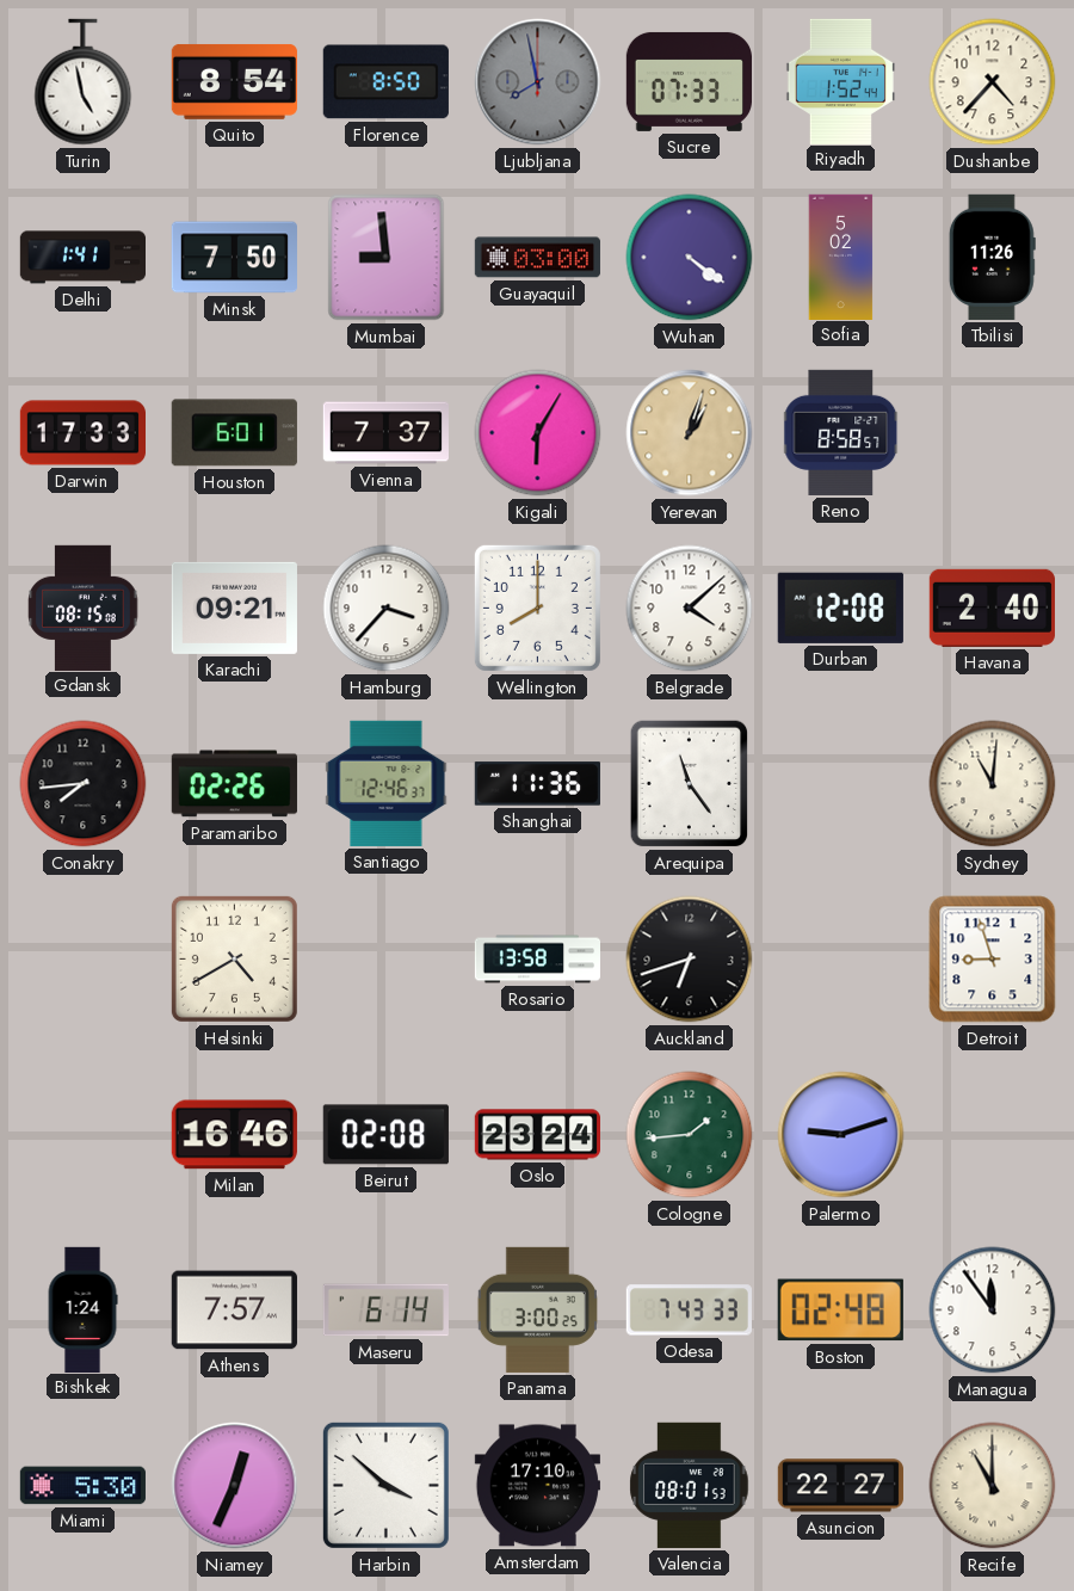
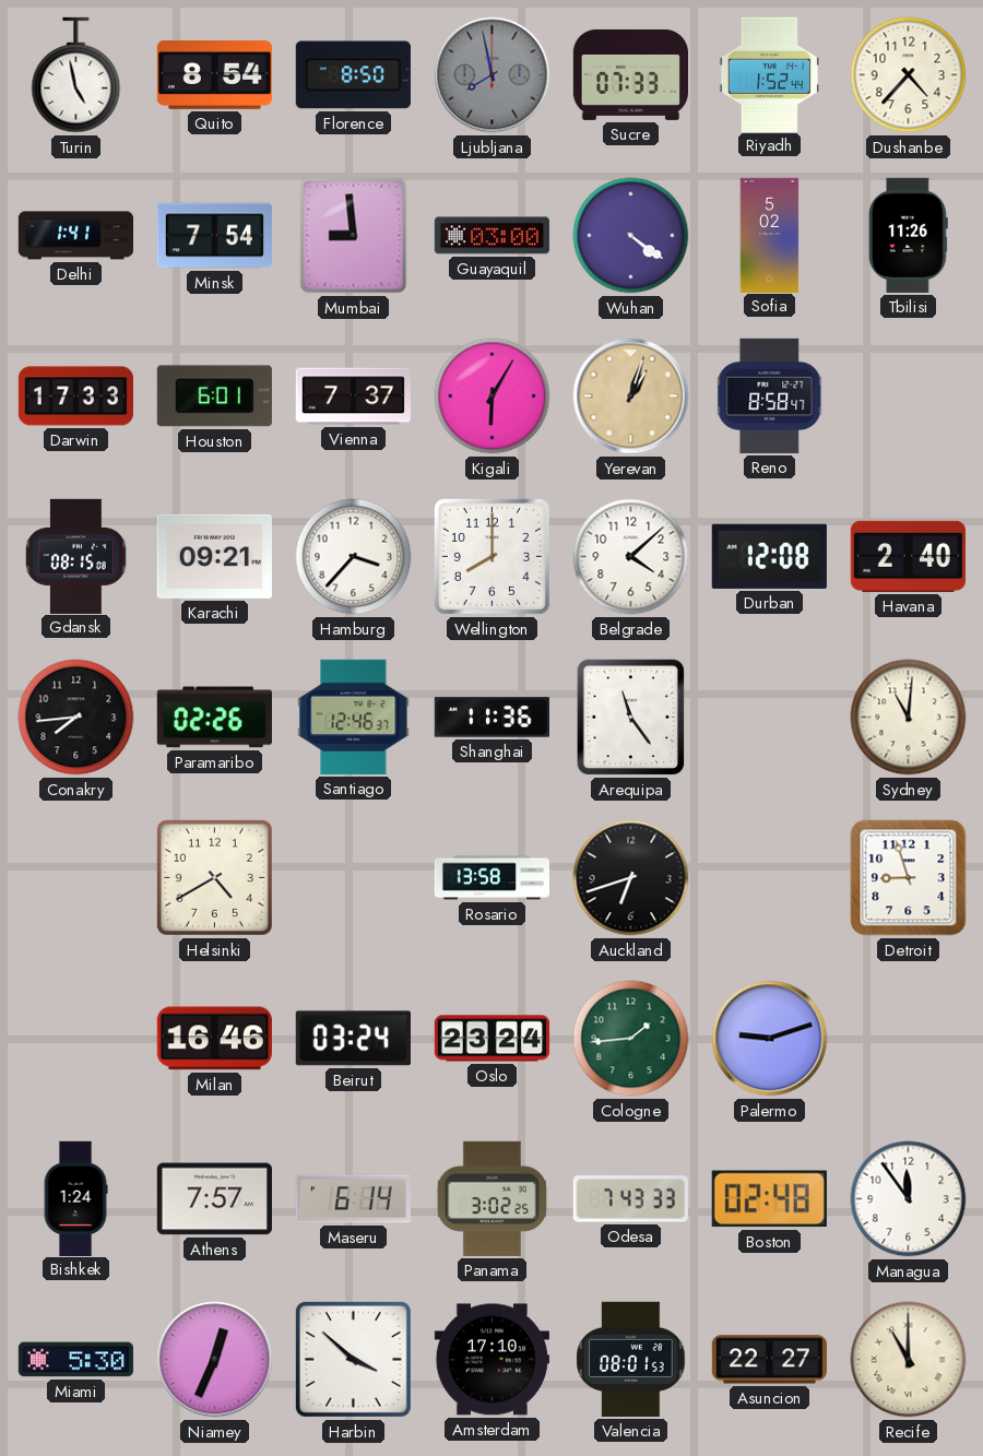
Minsk: 7:50 -> 7:54
Reno: 8:58:57 -> 8:58:47
Beirut: 02:08 -> 03:24
Panama: 3:00 -> 3:02
